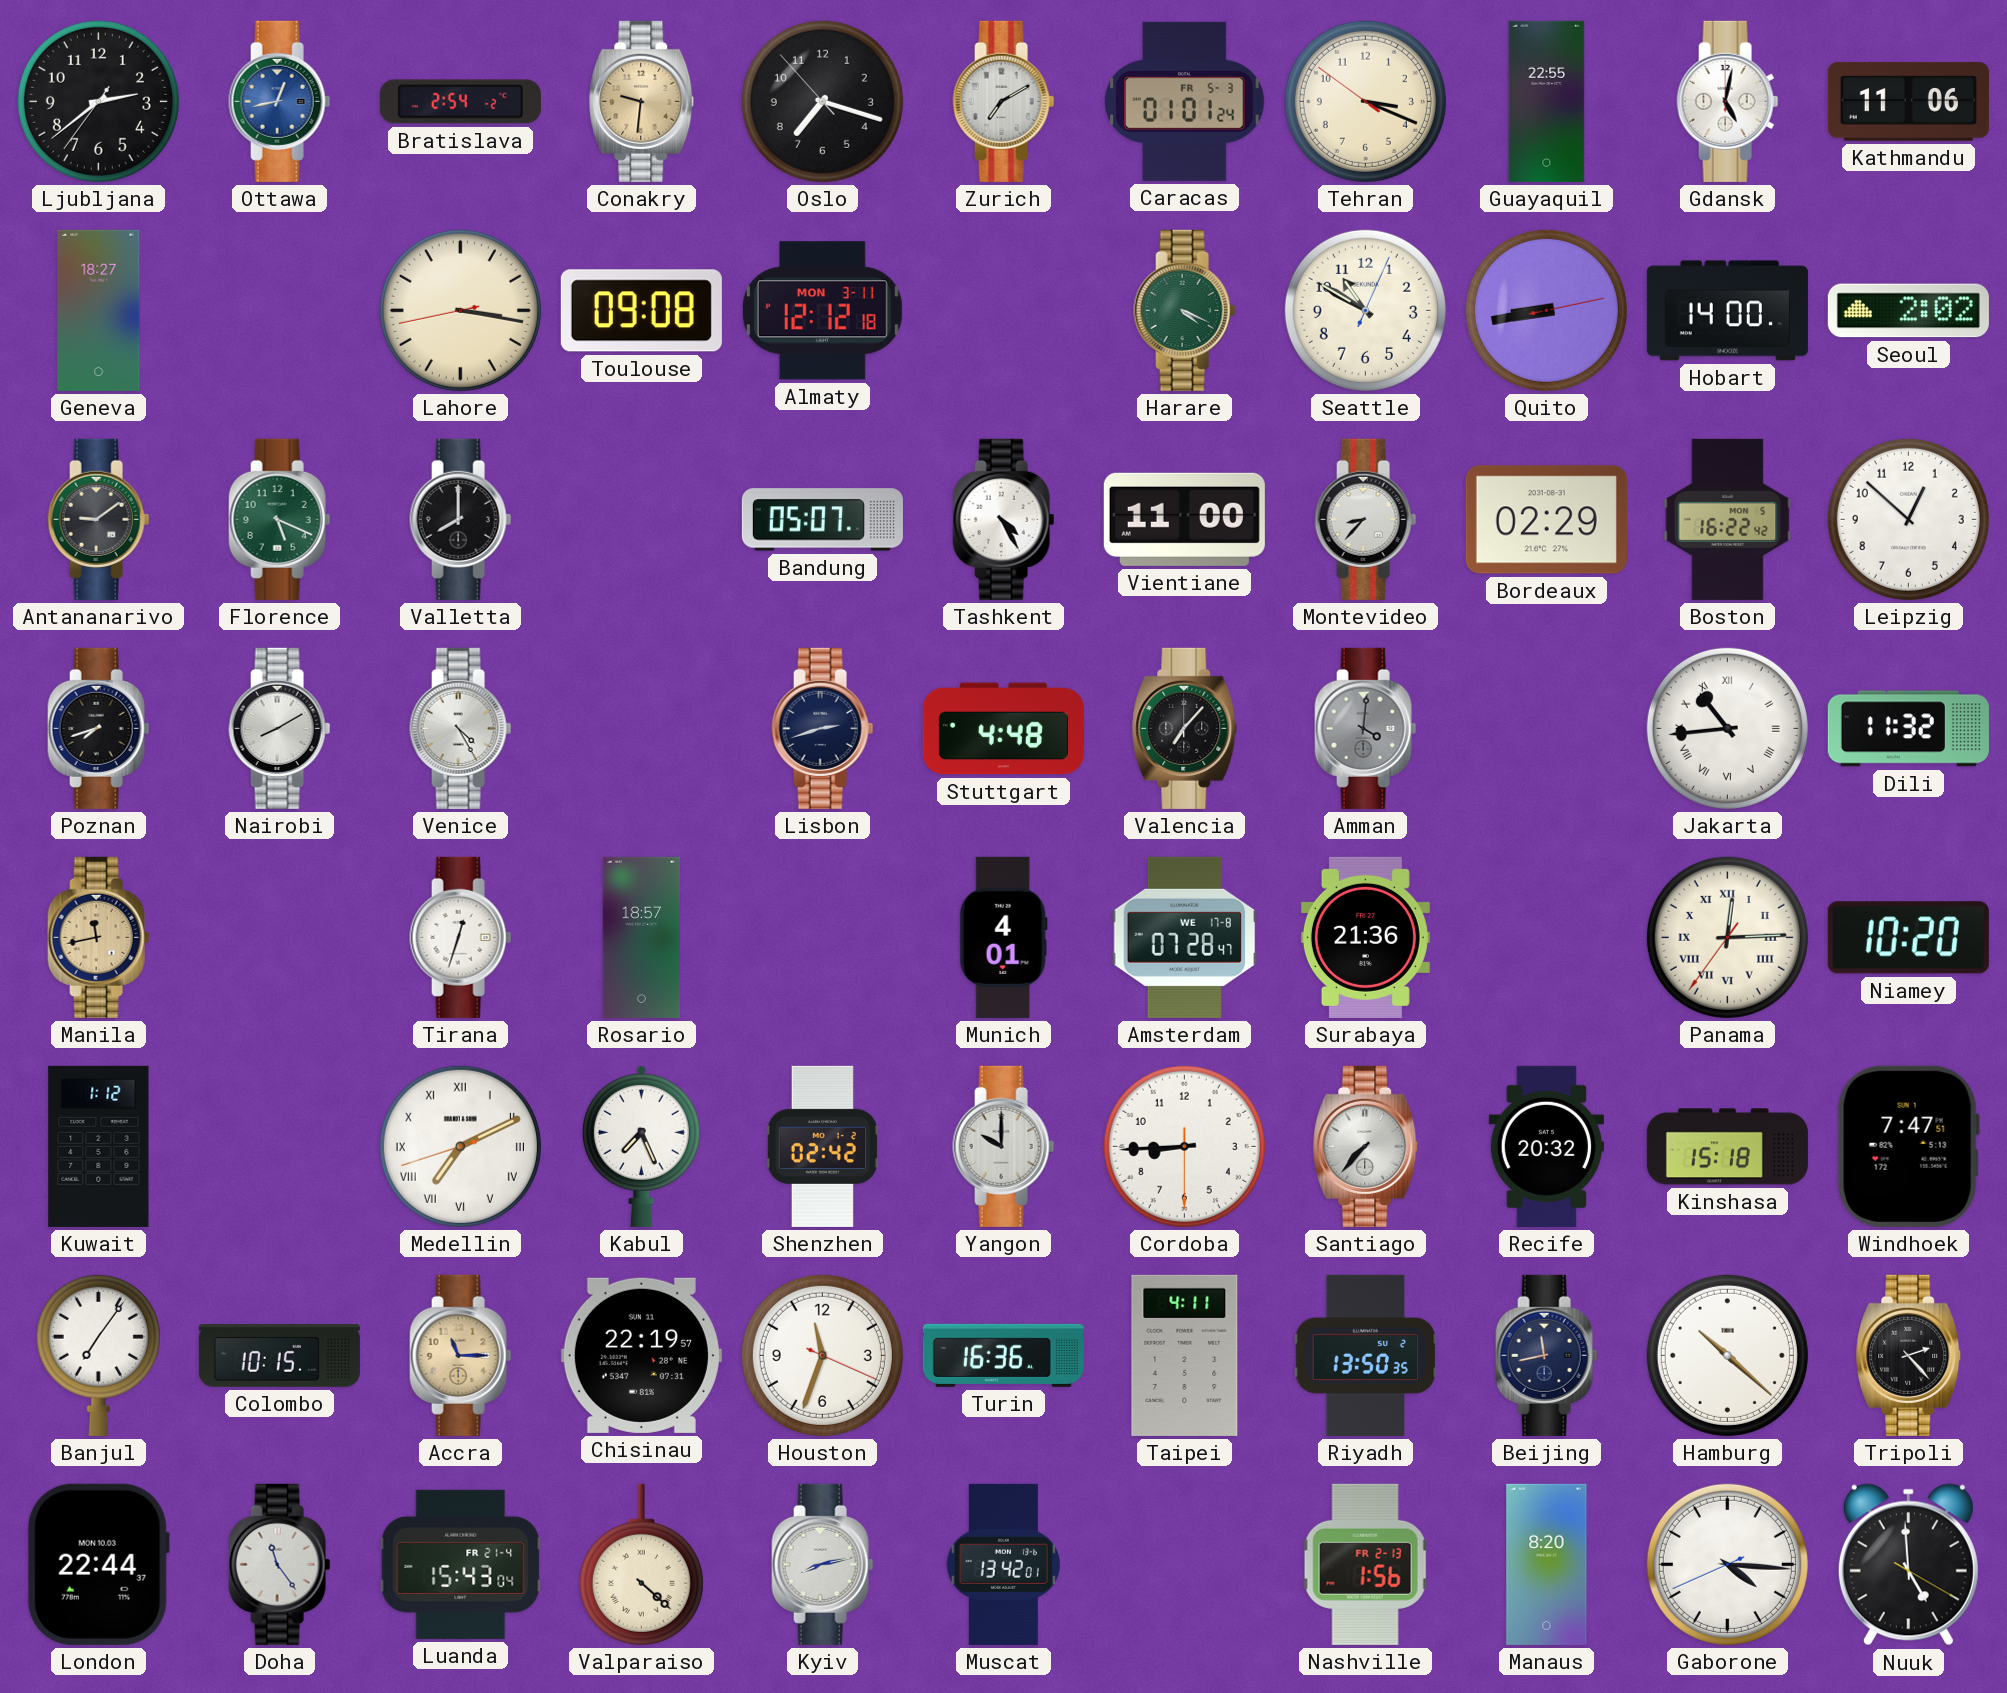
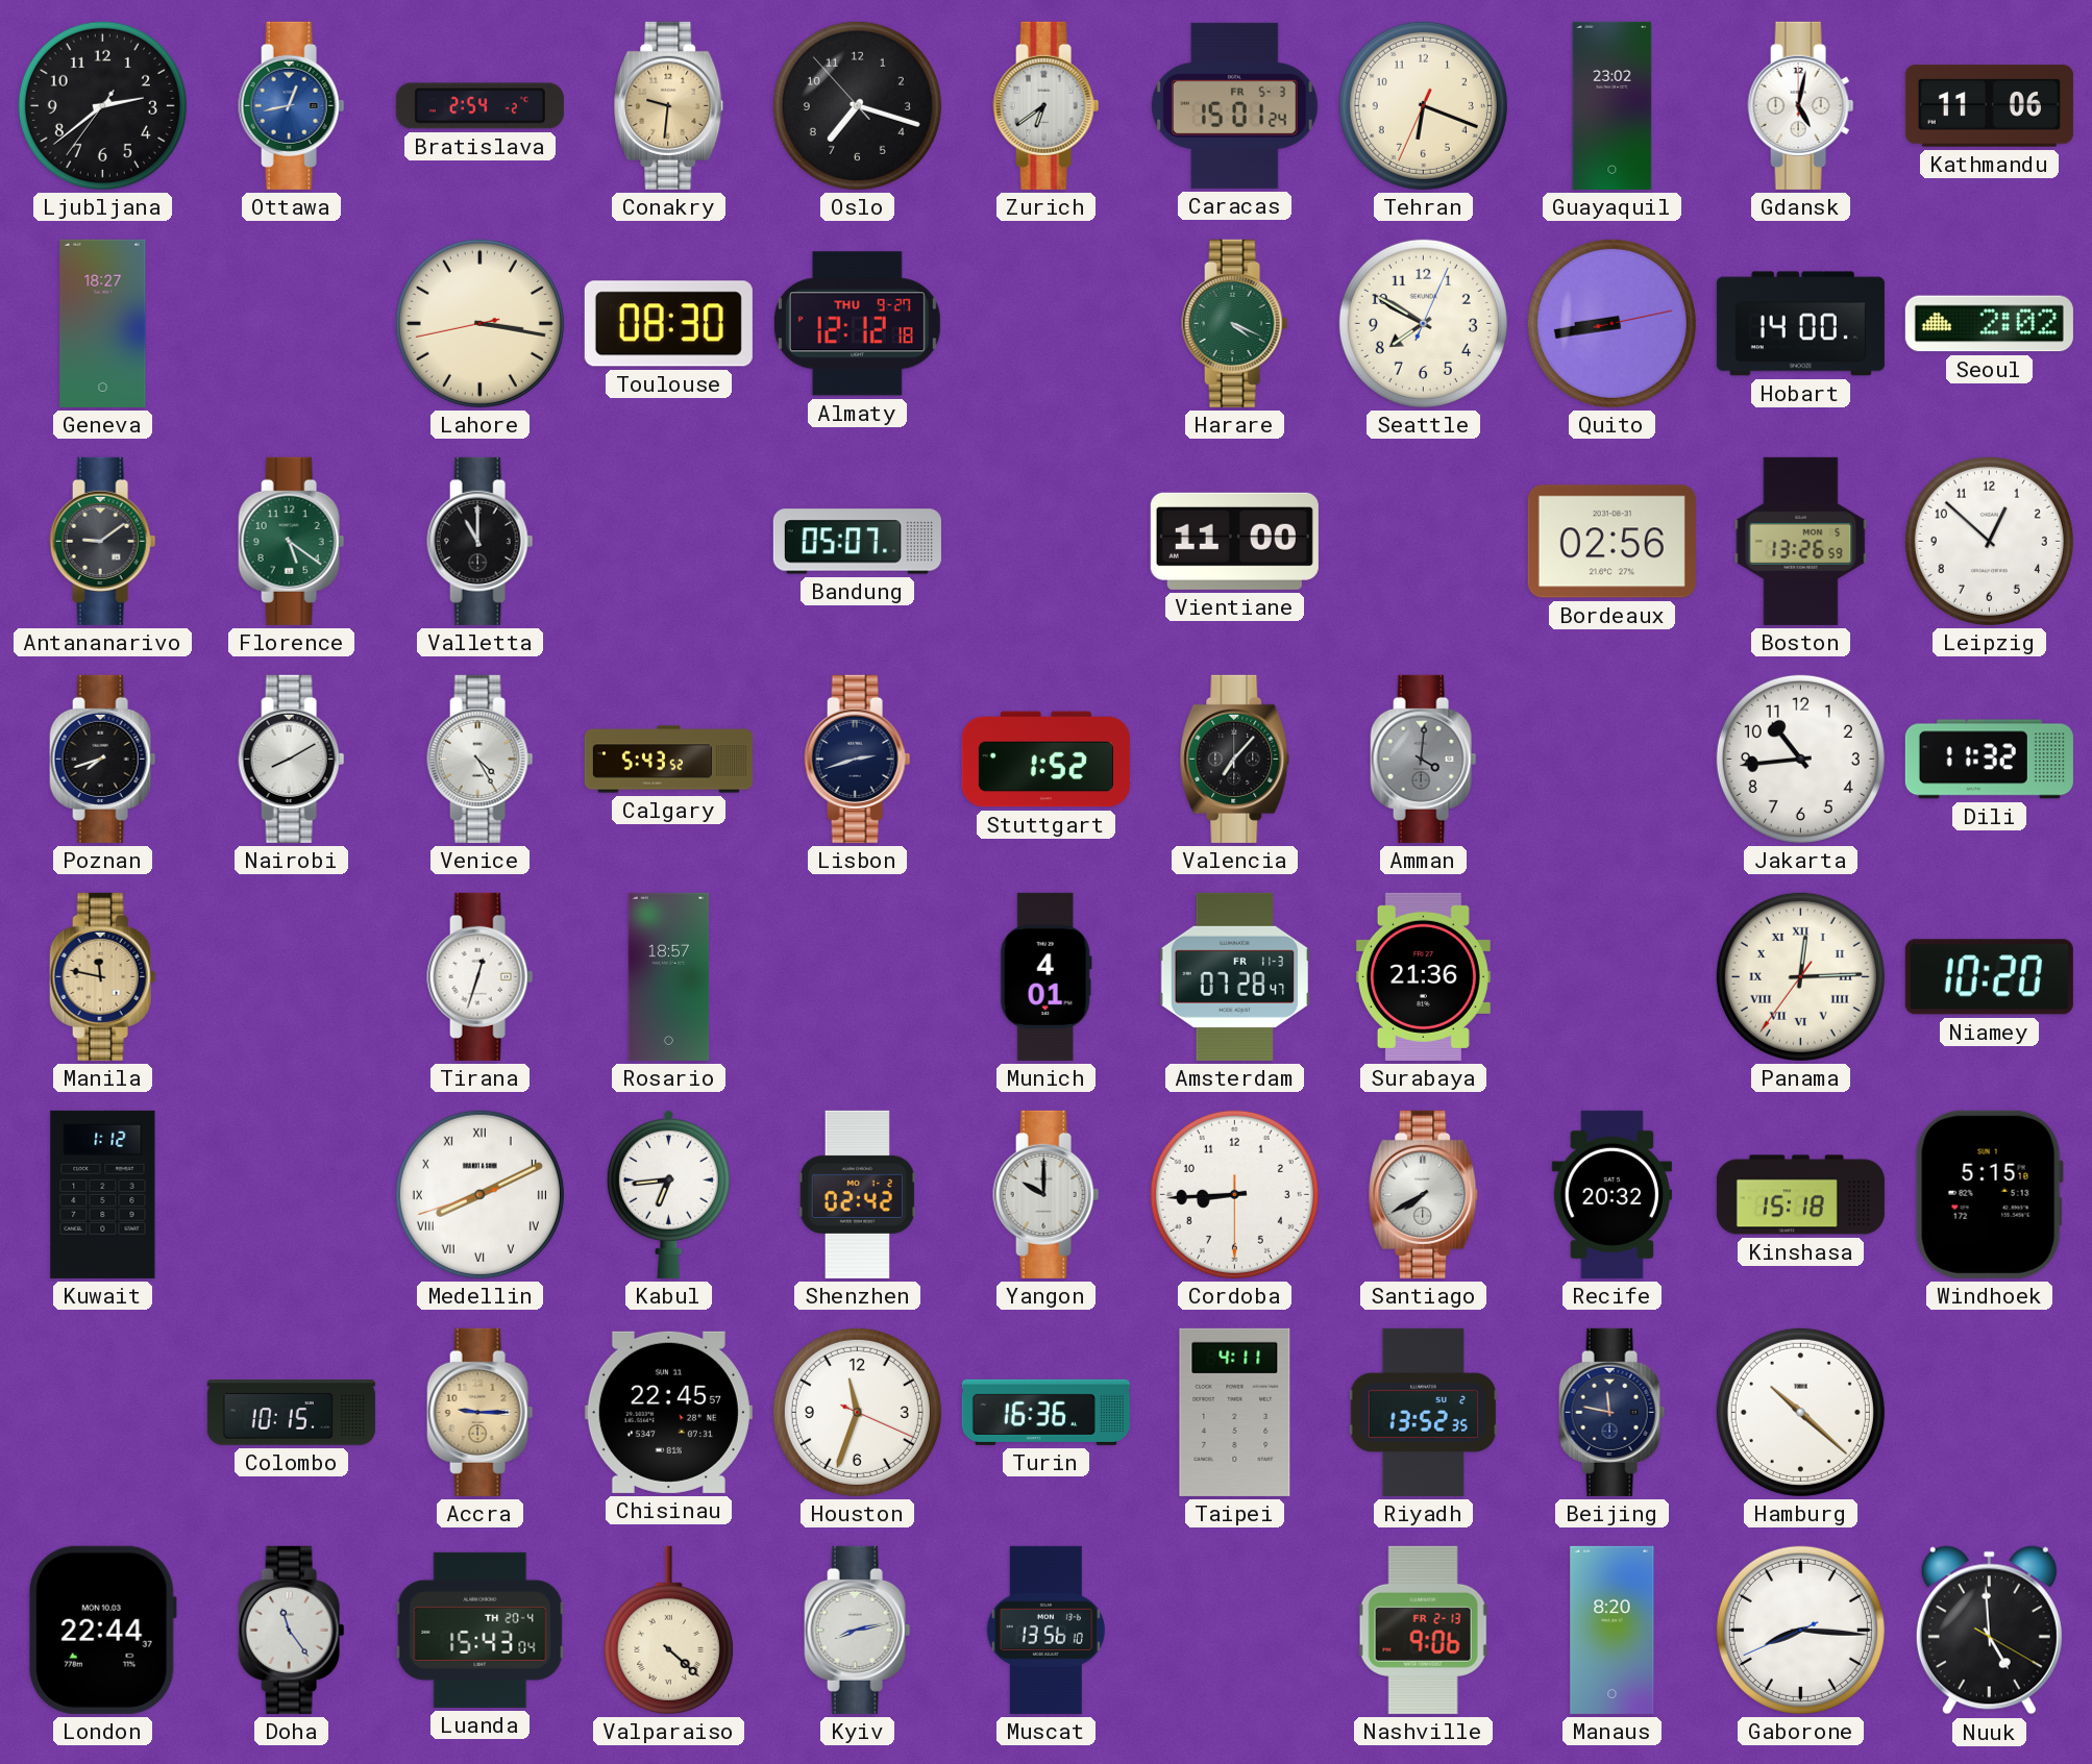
Zurich: 7:10 -> 6:39
Caracas: 01:01 -> 15:01
Tehran: 3:18 -> 6:18
Guayaquil: 22:55 -> 23:02
Toulouse: 09:08 -> 08:30
Almaty date: MON 3-11 -> THU 9-27
Seattle: 10:50 -> 7:50
Florence: 5:19 -> 5:21
Valletta: 8:00 -> 11:00
Tashkent: 4:25 -> none
Montevideo: 8:37 -> none
Bordeaux: 02:29 -> 02:56
Boston: 16:22 -> 13:26
Calgary: none -> 5:43
Stuttgart: 4:48 -> 1:52
Jakarta numerals: Roman -> Arabic
Manila: 11:43 -> 11:47
Amsterdam date: WE 17-8 -> FR 11-3
Medellin: 7:10 -> 8:10
Kabul: 7:26 -> 6:44
Santiago: 7:37 -> 7:40
Windhoek: 7:47 -> 5:15
Banjul: 7:06 -> none
Accra: 11:15 -> 9:15
Chisinau: 22:19 -> 22:45
Riyadh: 13:50 -> 13:52
Beijing: 11:43 -> 11:47
Tripoli: 2:23 -> none
Luanda date: FR 21-4 -> TH 20-4
Muscat: 13:42 -> 13:56
Nashville: 1:56 -> 9:06
Gaborone: 4:15 -> 8:15
